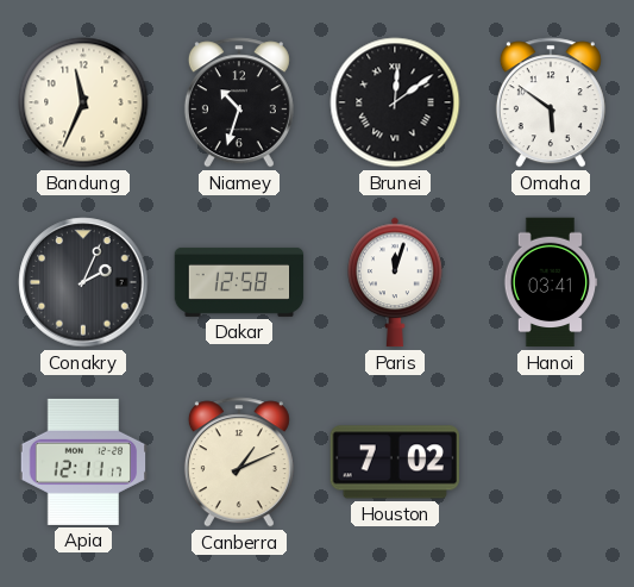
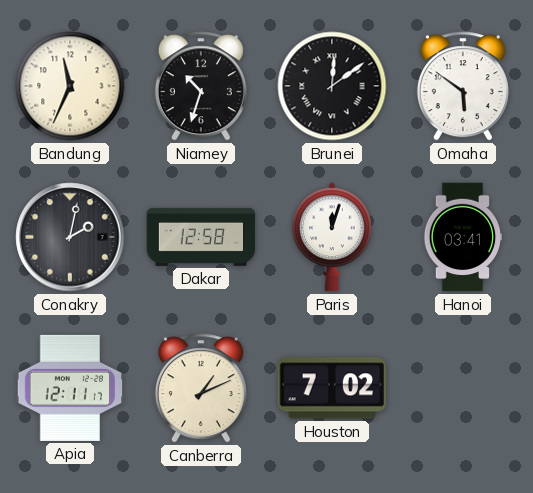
Conakry: 2:04 -> 2:02
